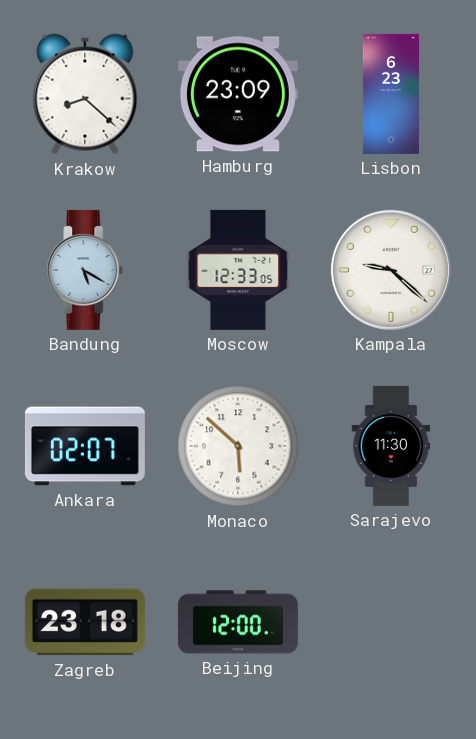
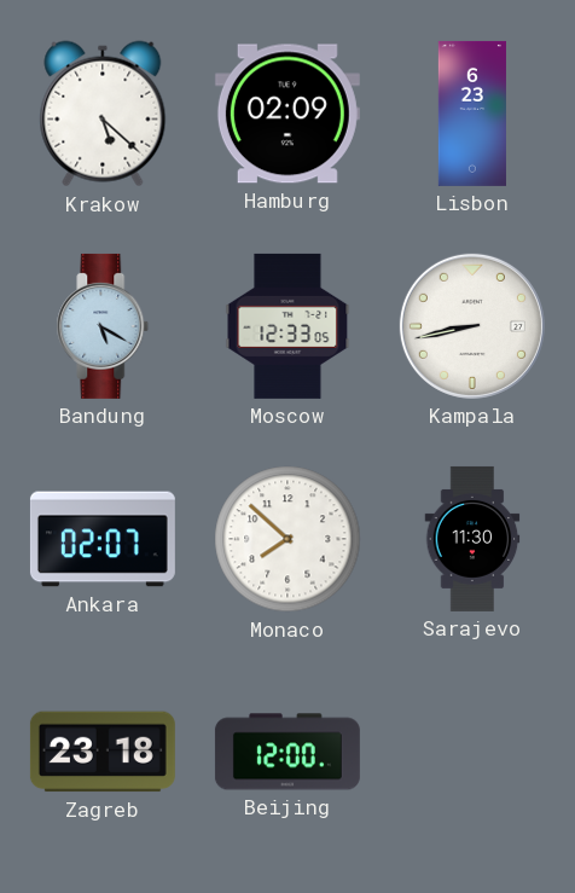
Krakow: 8:22 -> 5:22
Hamburg: 23:09 -> 02:09
Kampala: 9:22 -> 8:43
Monaco: 5:52 -> 7:52
